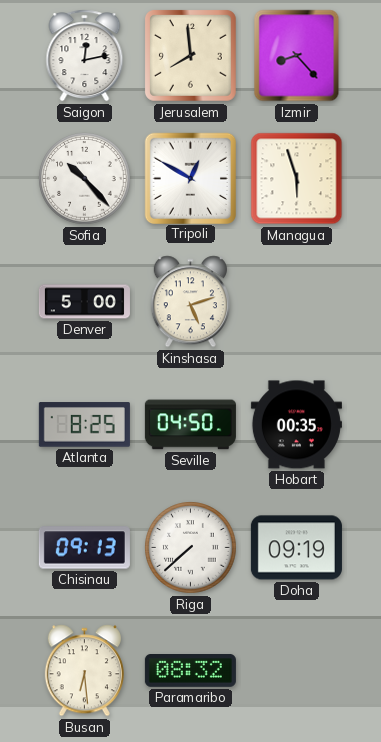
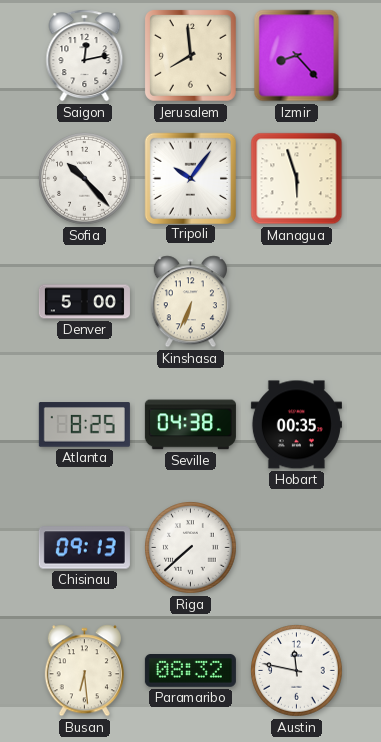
Tripoli: 12:50 -> 10:06
Kinshasa: 5:12 -> 6:34
Seville: 04:50 -> 04:38
Doha: 09:19 -> none
Austin: none -> 11:47
